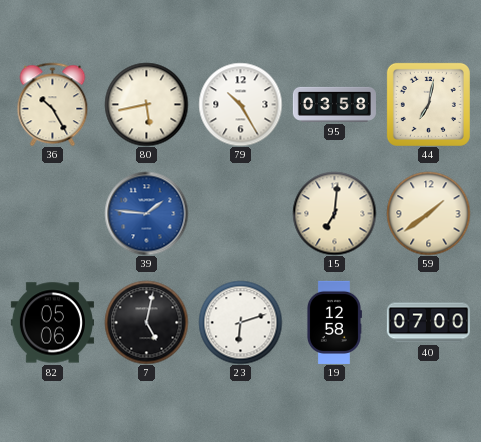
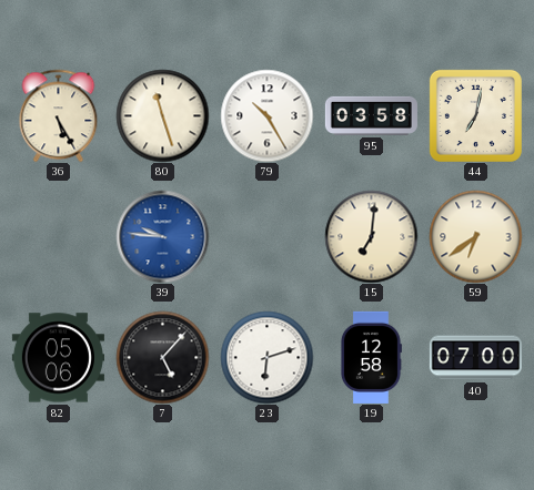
36: 10:25 -> 5:25
80: 5:43 -> 11:27
39: 1:46 -> 9:46
59: 1:39 -> 6:39
7: 5:02 -> 5:07
